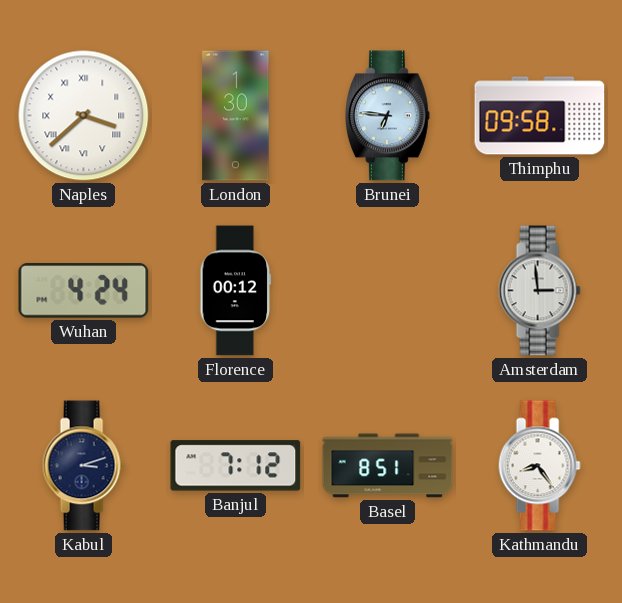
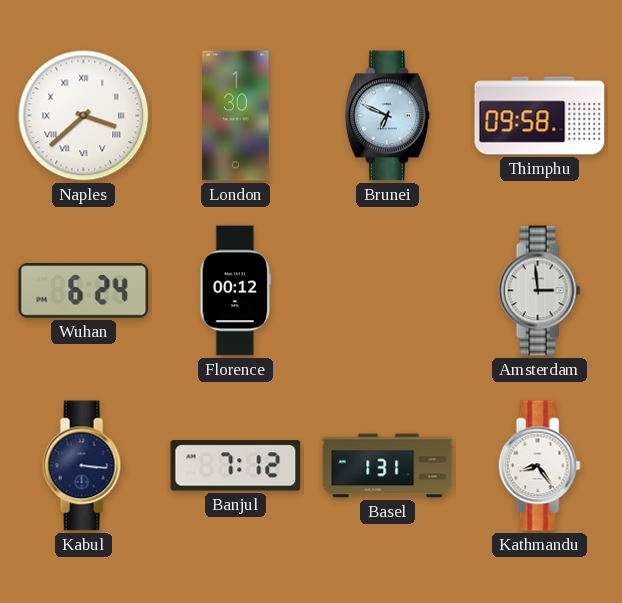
Brunei: 6:46 -> 6:49
Wuhan: 4:24 -> 6:24
Kabul: 3:12 -> 3:16
Basel: 8:51 -> 1:31
